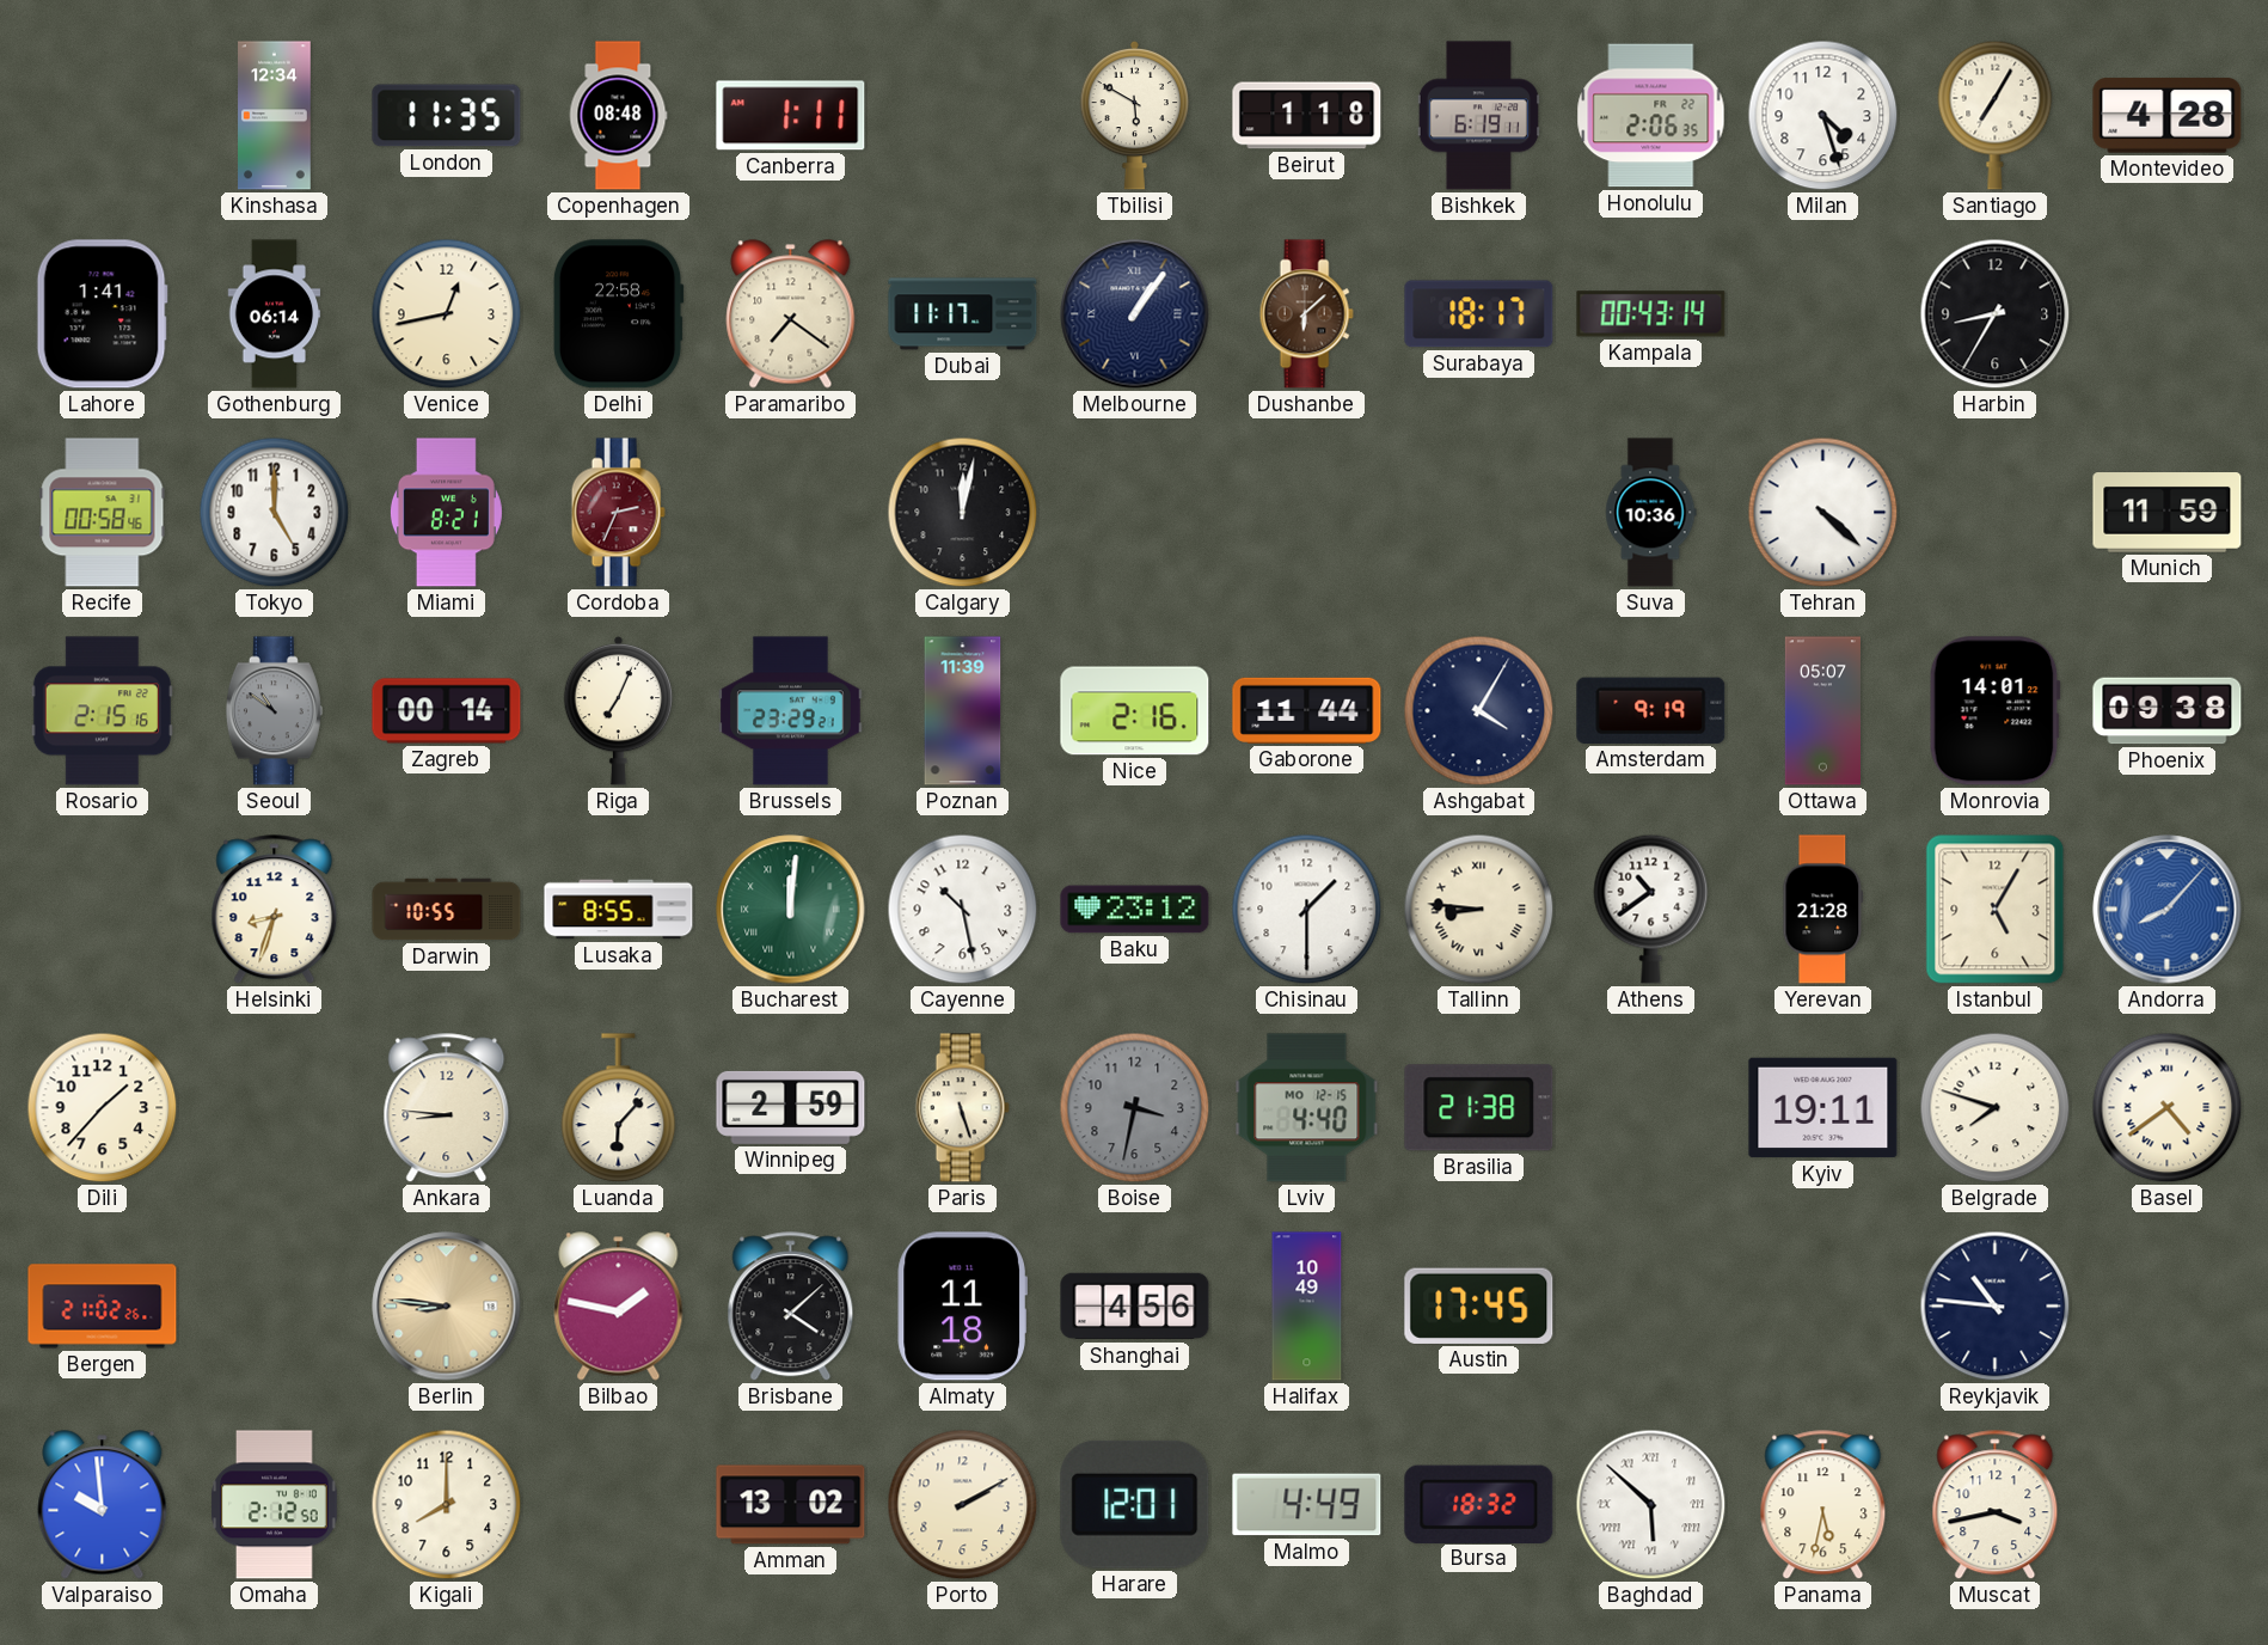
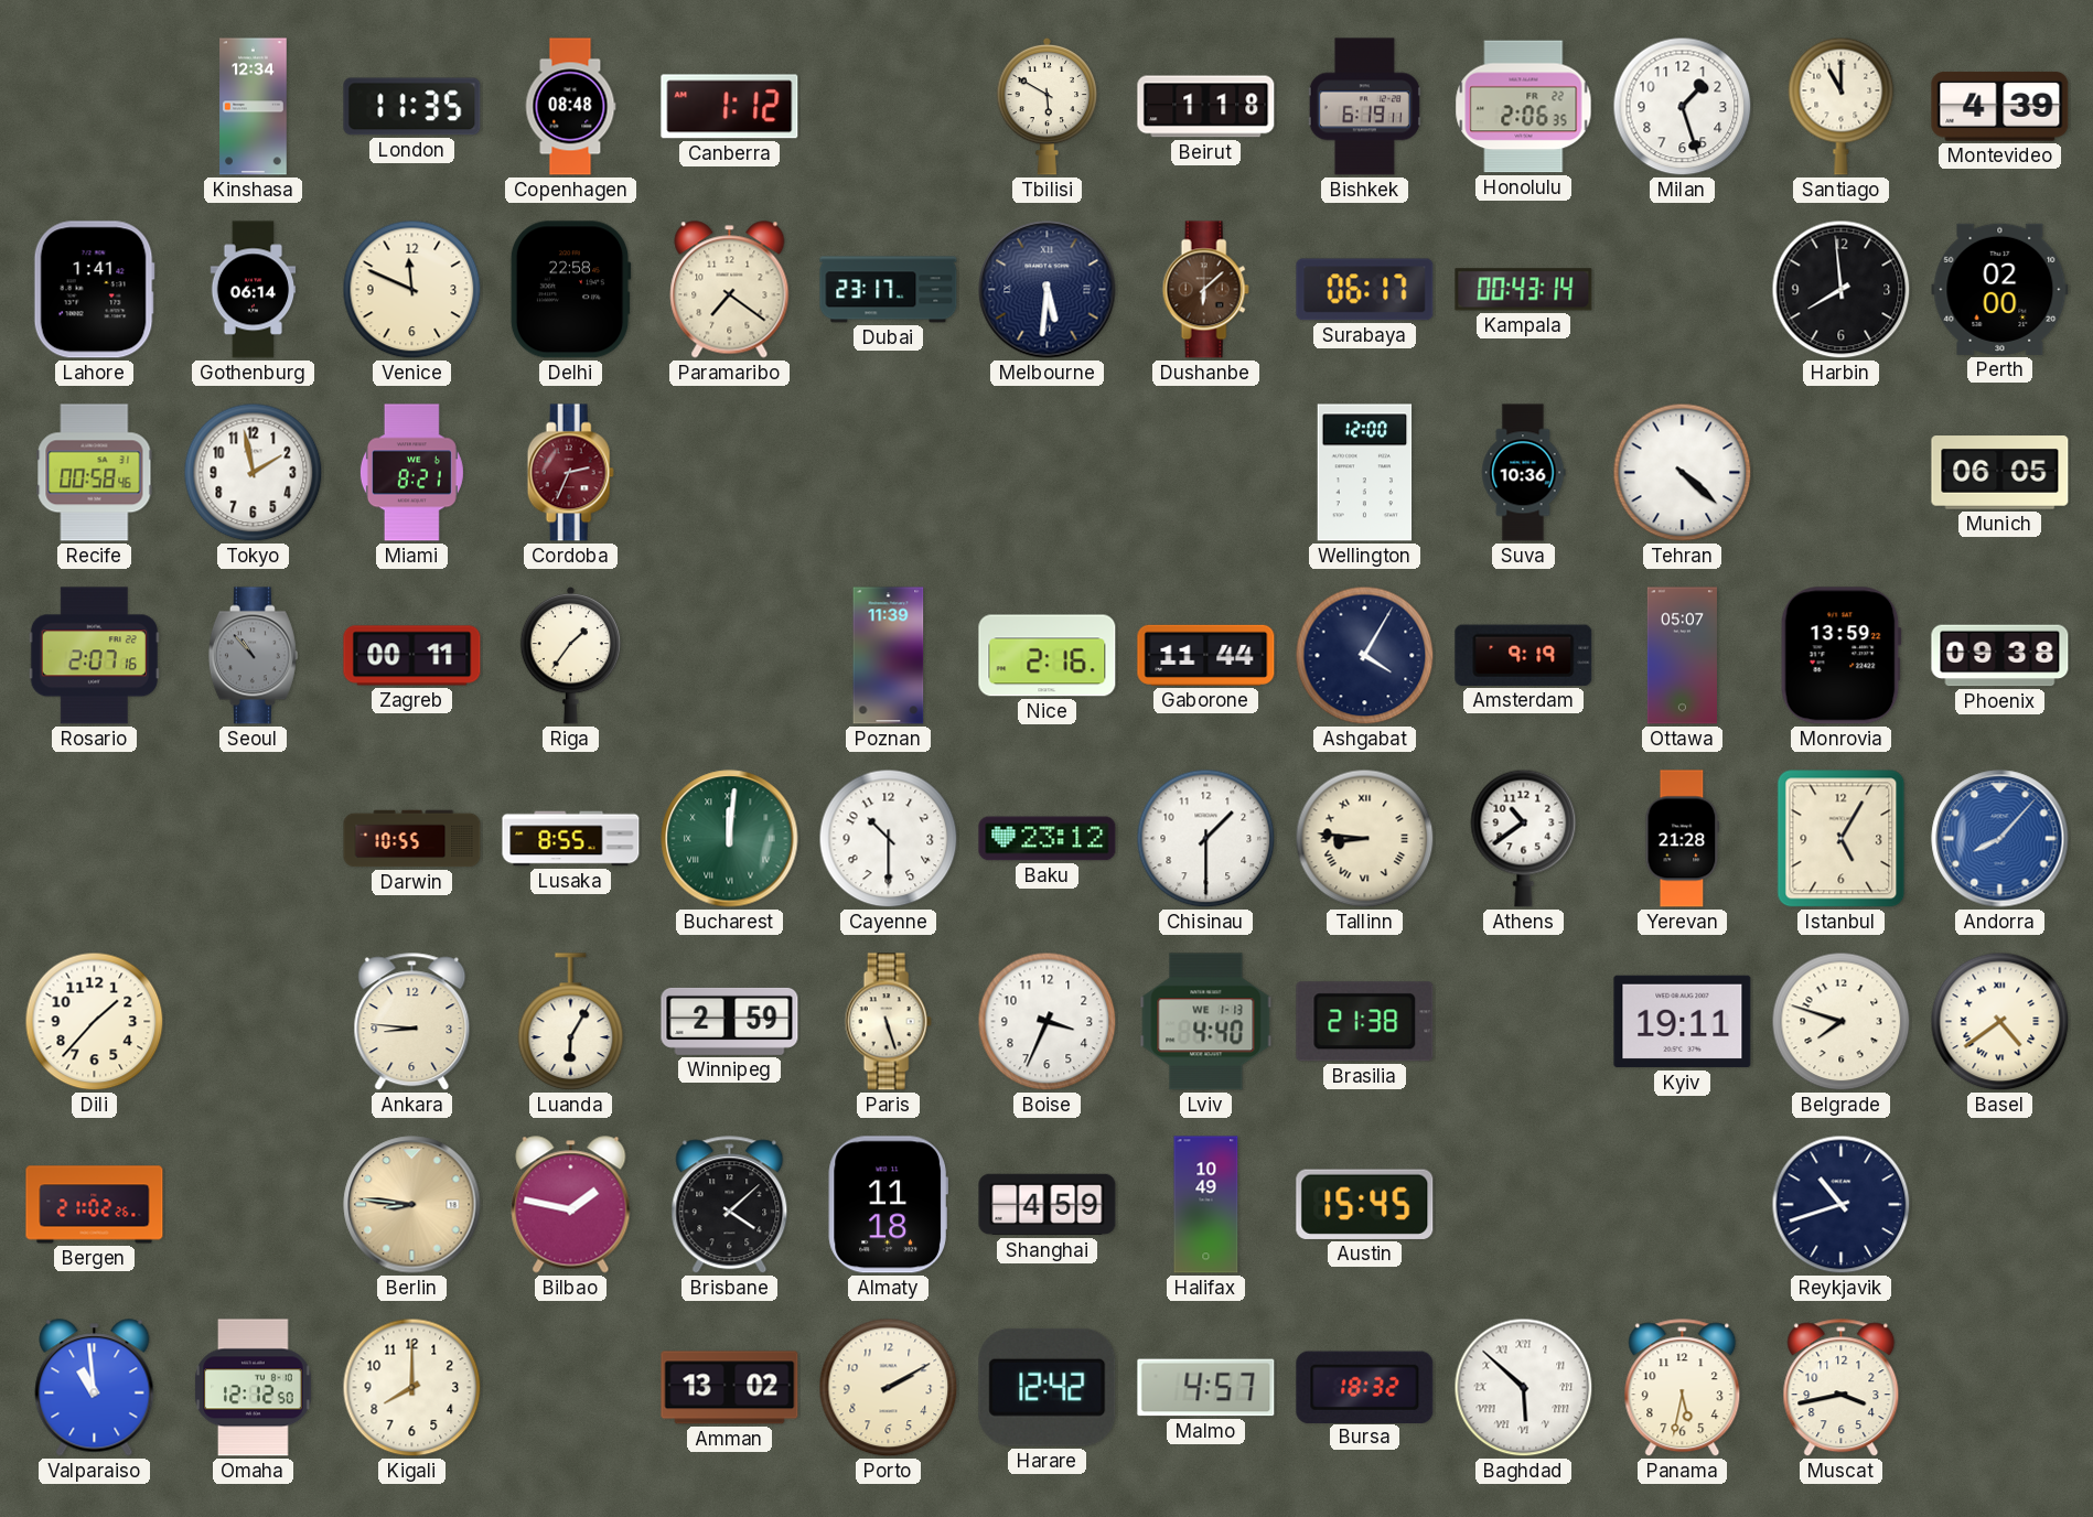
Canberra: 1:11 -> 1:12
Milan: 4:27 -> 1:27
Santiago: 7:05 -> 11:00
Montevideo: 4:28 -> 4:39
Venice: 12:43 -> 11:49
Dubai: 11:17 -> 23:17
Melbourne: 1:06 -> 5:31
Surabaya: 18:17 -> 06:17
Harbin: 8:35 -> 7:59
Perth: none -> 02:00
Tokyo: 5:00 -> 1:58
Calgary: 12:02 -> none
Wellington: none -> 12:00
Munich: 11:59 -> 06:05
Rosario: 2:15 -> 2:07
Seoul: 10:51 -> 10:53
Zagreb: 00:14 -> 00:11
Riga: 7:04 -> 1:36
Brussels: 23:29 -> none
Monrovia: 14:01 -> 13:59
Helsinki: 8:33 -> none
Cayenne: 10:28 -> 10:30
Luanda: 6:07 -> 6:05
Boise: 3:32 -> 3:34
Boise dial: grey -> white
Lviv date: MO 12-15 -> WE 1-13
Shanghai: 4:56 -> 4:59
Austin: 17:45 -> 15:45
Reykjavik: 10:46 -> 10:42
Valparaiso: 9:59 -> 10:59
Omaha: 2:12 -> 12:12
Harare: 12:01 -> 12:42
Malmo: 4:49 -> 4:57
